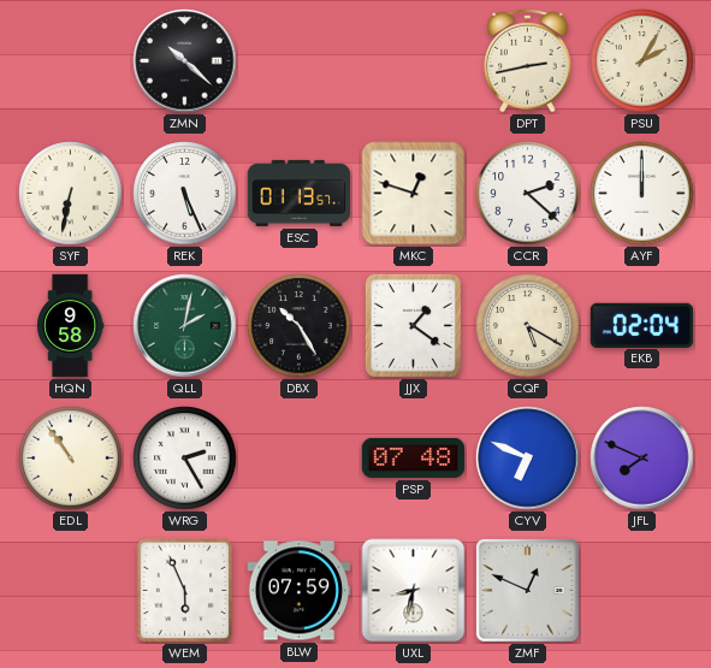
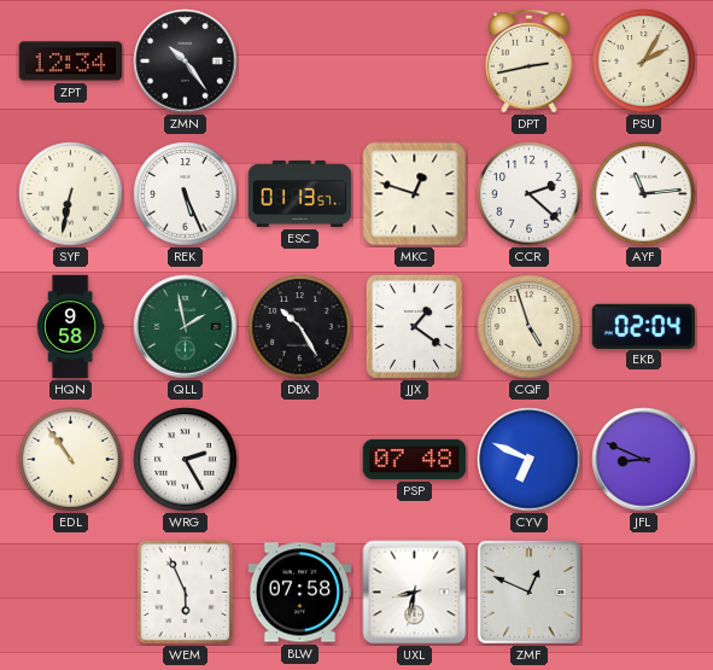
ZPT: none -> 12:34
ZMN: 10:22 -> 10:24
AYF: 12:00 -> 11:14
QLL: 2:02 -> 1:58
CQF: 5:20 -> 4:57
JFL: 7:49 -> 8:49
BLW: 07:59 -> 07:58
